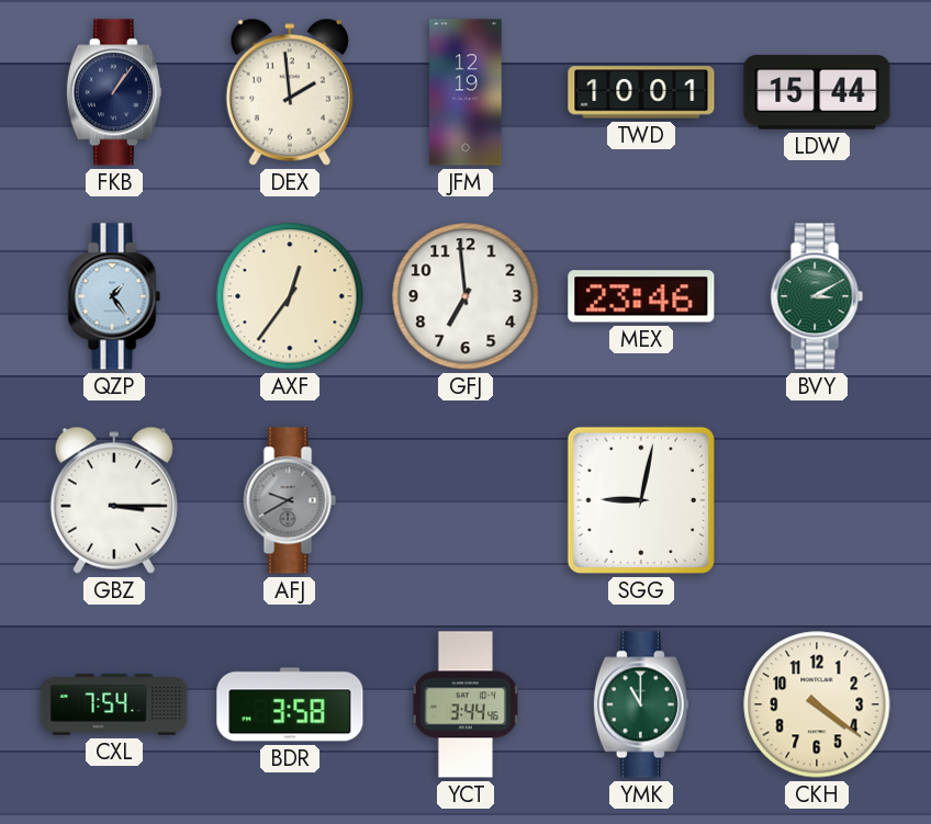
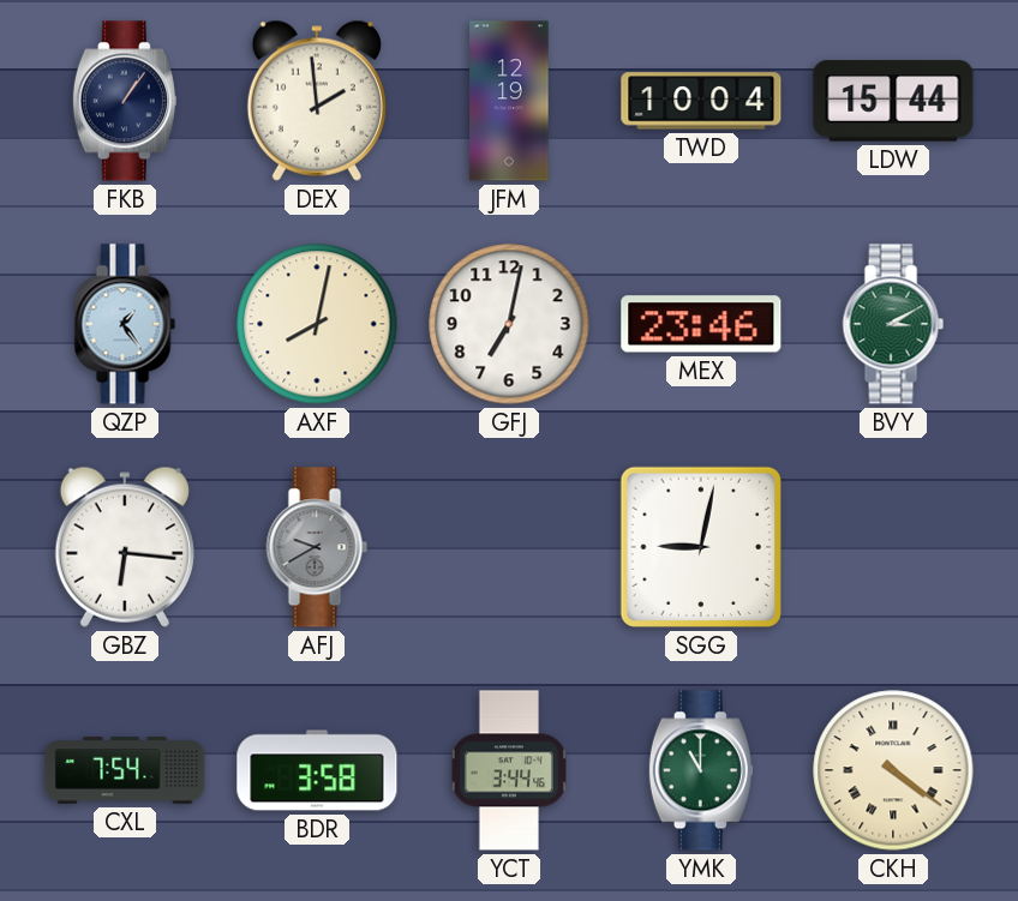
TWD: 10:01 -> 10:04
AXF: 12:36 -> 8:02
GFJ: 6:59 -> 7:02
GBZ: 3:15 -> 6:16
CKH numerals: Arabic -> Roman
